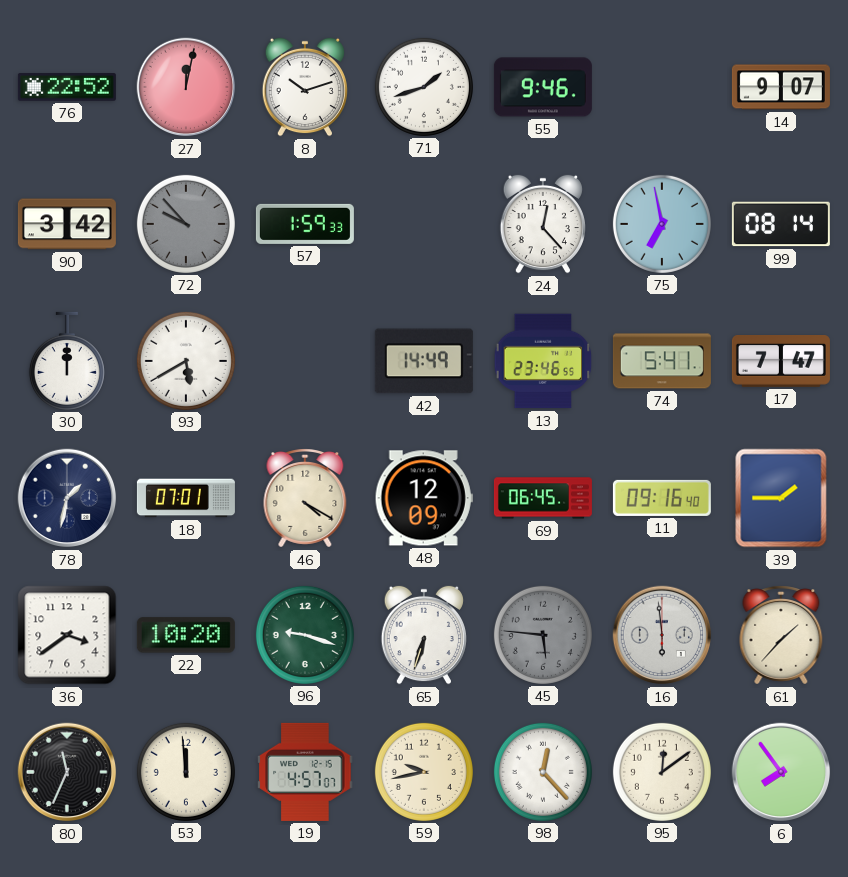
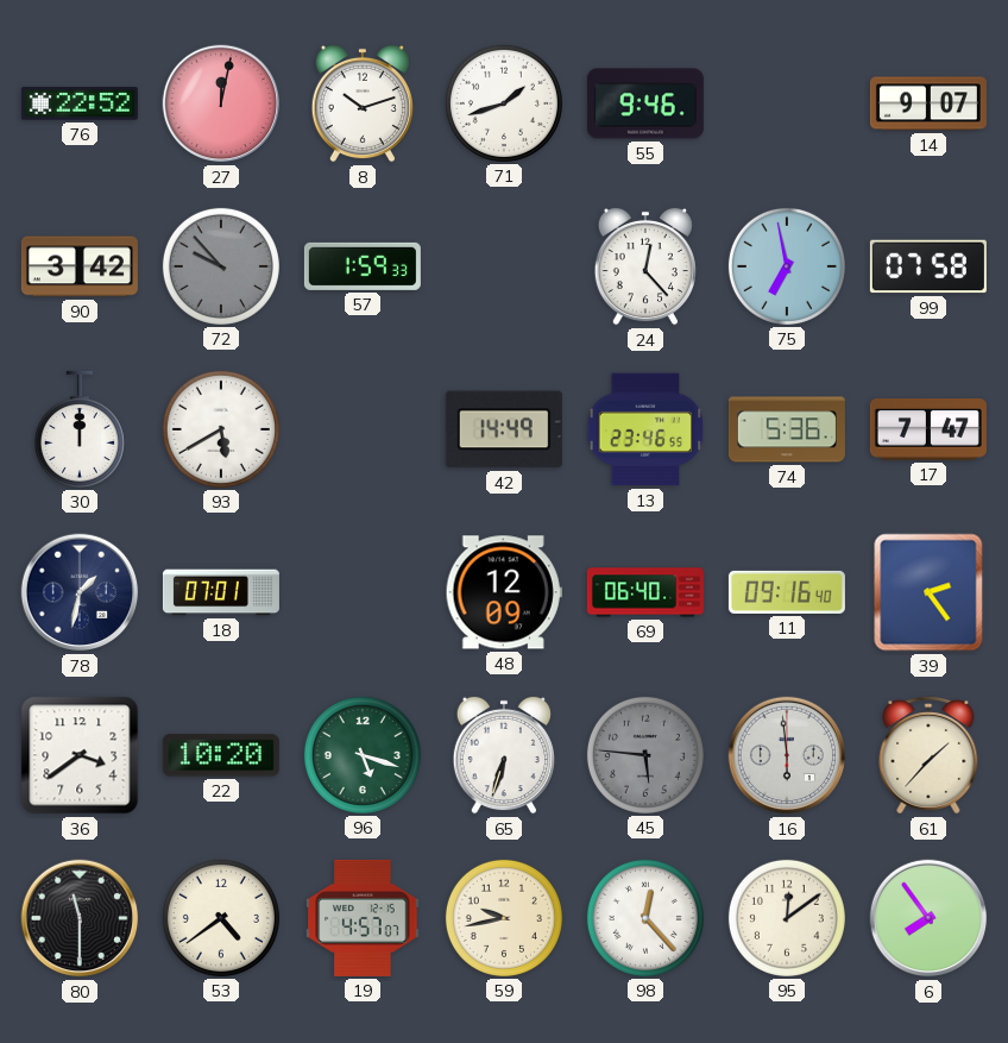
99: 08:14 -> 07:58
74: 5:41 -> 5:36
46: 4:20 -> none
69: 06:45 -> 06:40
39: 1:45 -> 2:24
96: 9:18 -> 5:18
80: 11:34 -> 11:30
53: 11:59 -> 4:39
